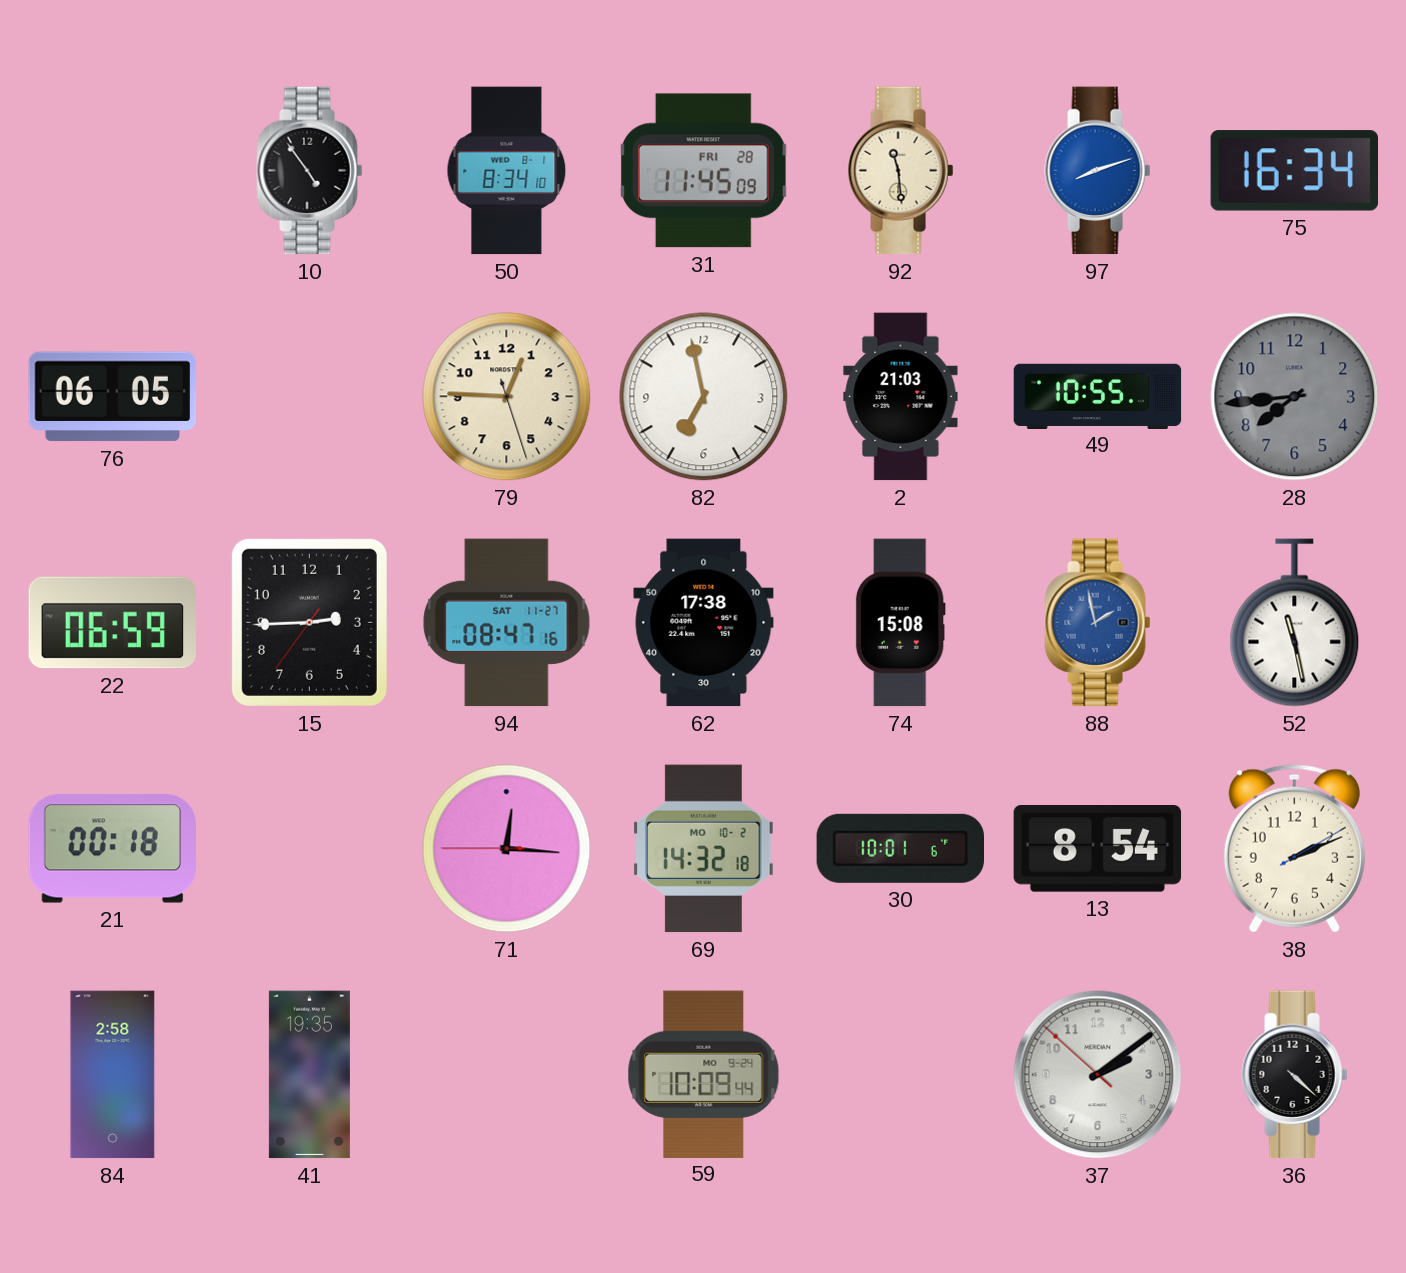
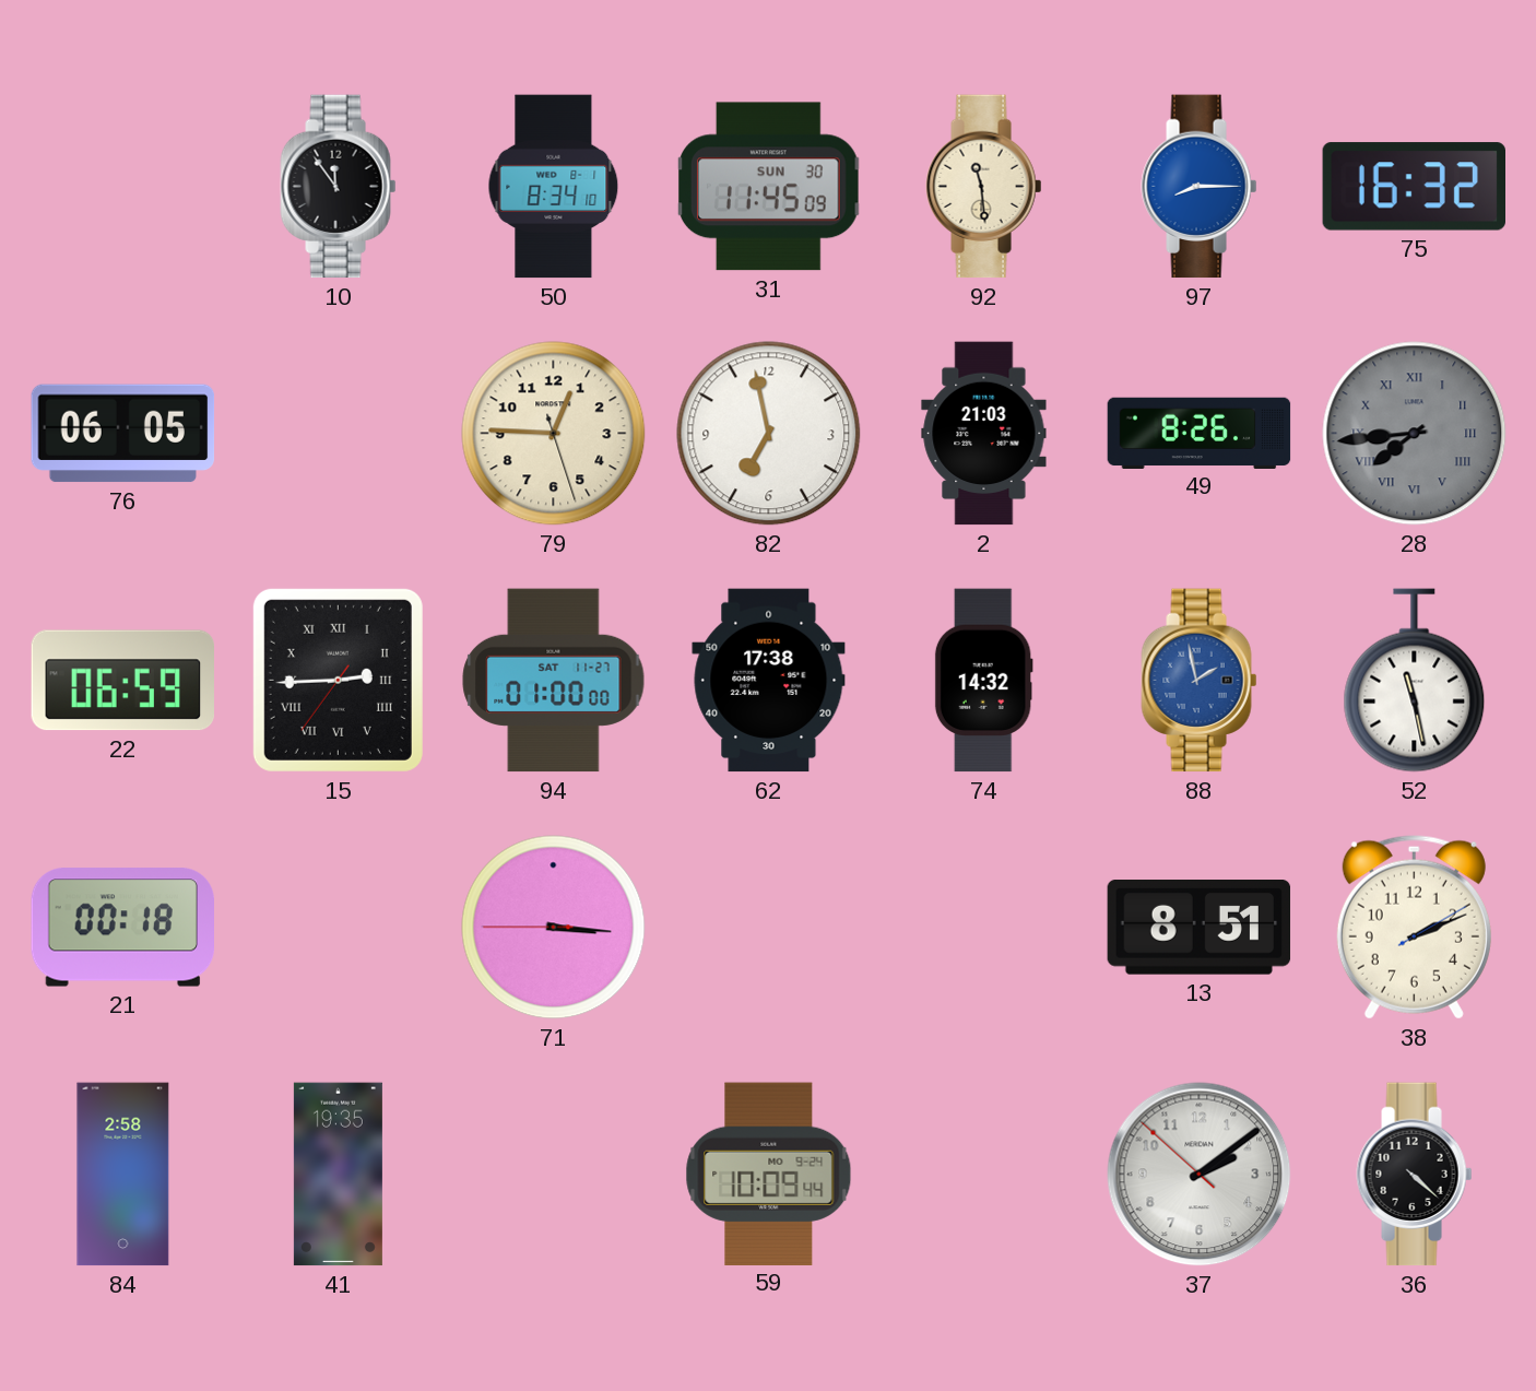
10: 4:54 -> 11:54
31 date: FRI 28 -> SUN 30
97: 8:12 -> 8:15
75: 16:34 -> 16:32
49: 10:55 -> 8:26
28 numerals: Arabic -> Roman
15 numerals: Arabic -> Roman
94: 08:47 -> 01:00
74: 15:08 -> 14:32
71: 12:15 -> 3:15
69: 14:32 -> none
30: 10:01 -> none
13: 8:54 -> 8:51
